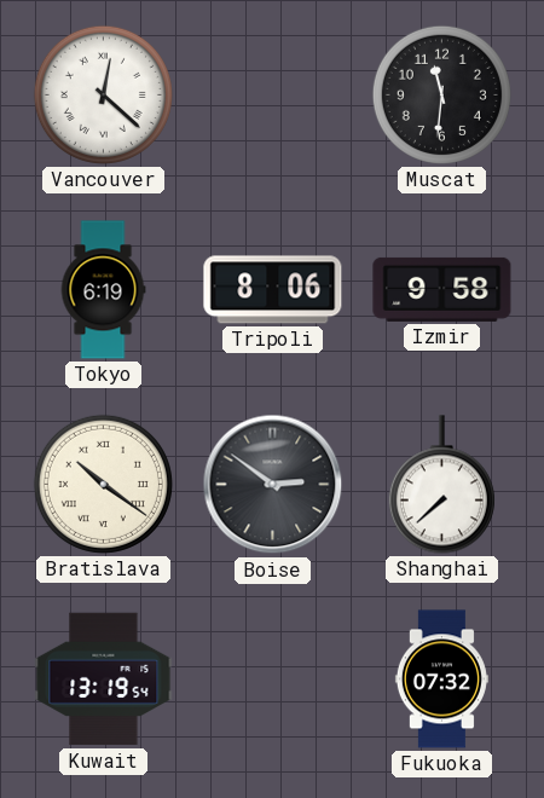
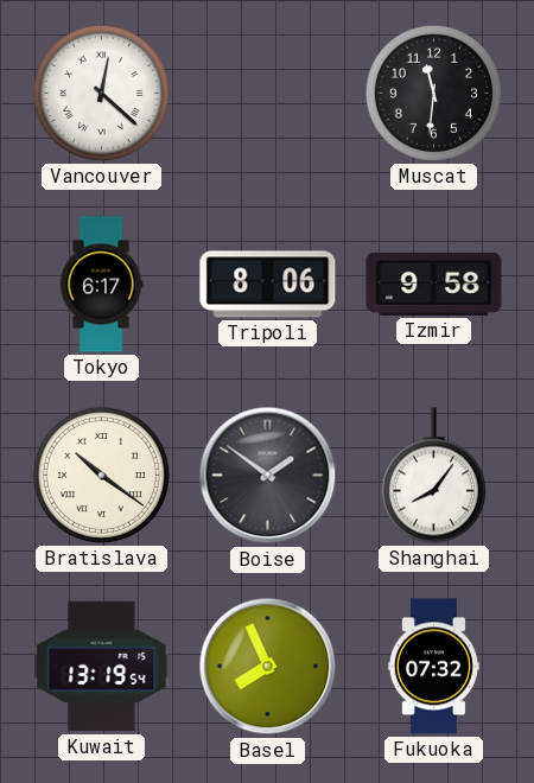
Tokyo: 6:19 -> 6:17
Boise: 2:51 -> 1:51
Shanghai: 7:38 -> 8:06
Basel: none -> 7:56
